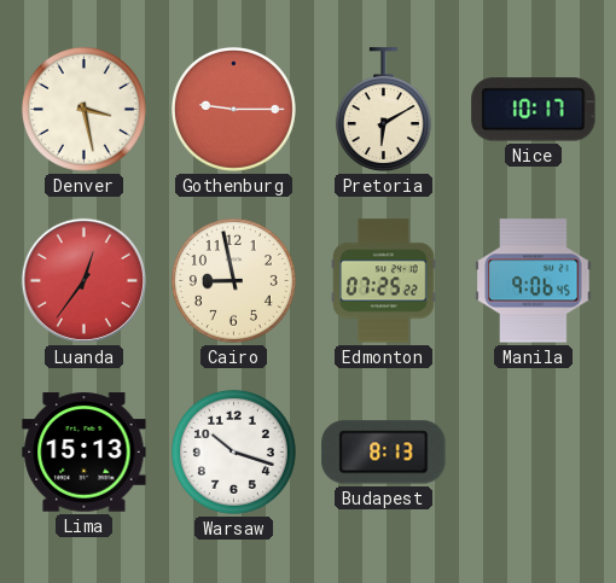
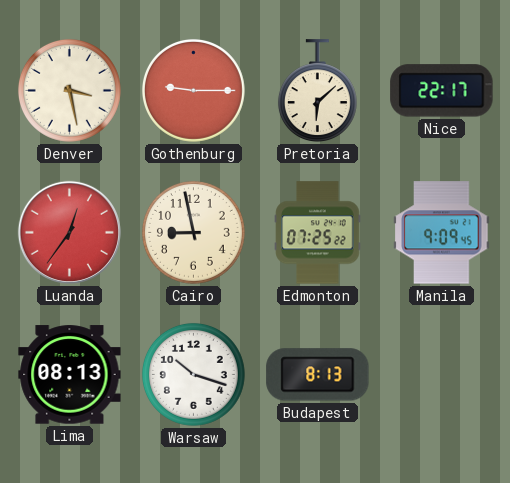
Pretoria: 6:10 -> 6:08
Nice: 10:17 -> 22:17
Manila: 9:06 -> 9:09
Lima: 15:13 -> 08:13
